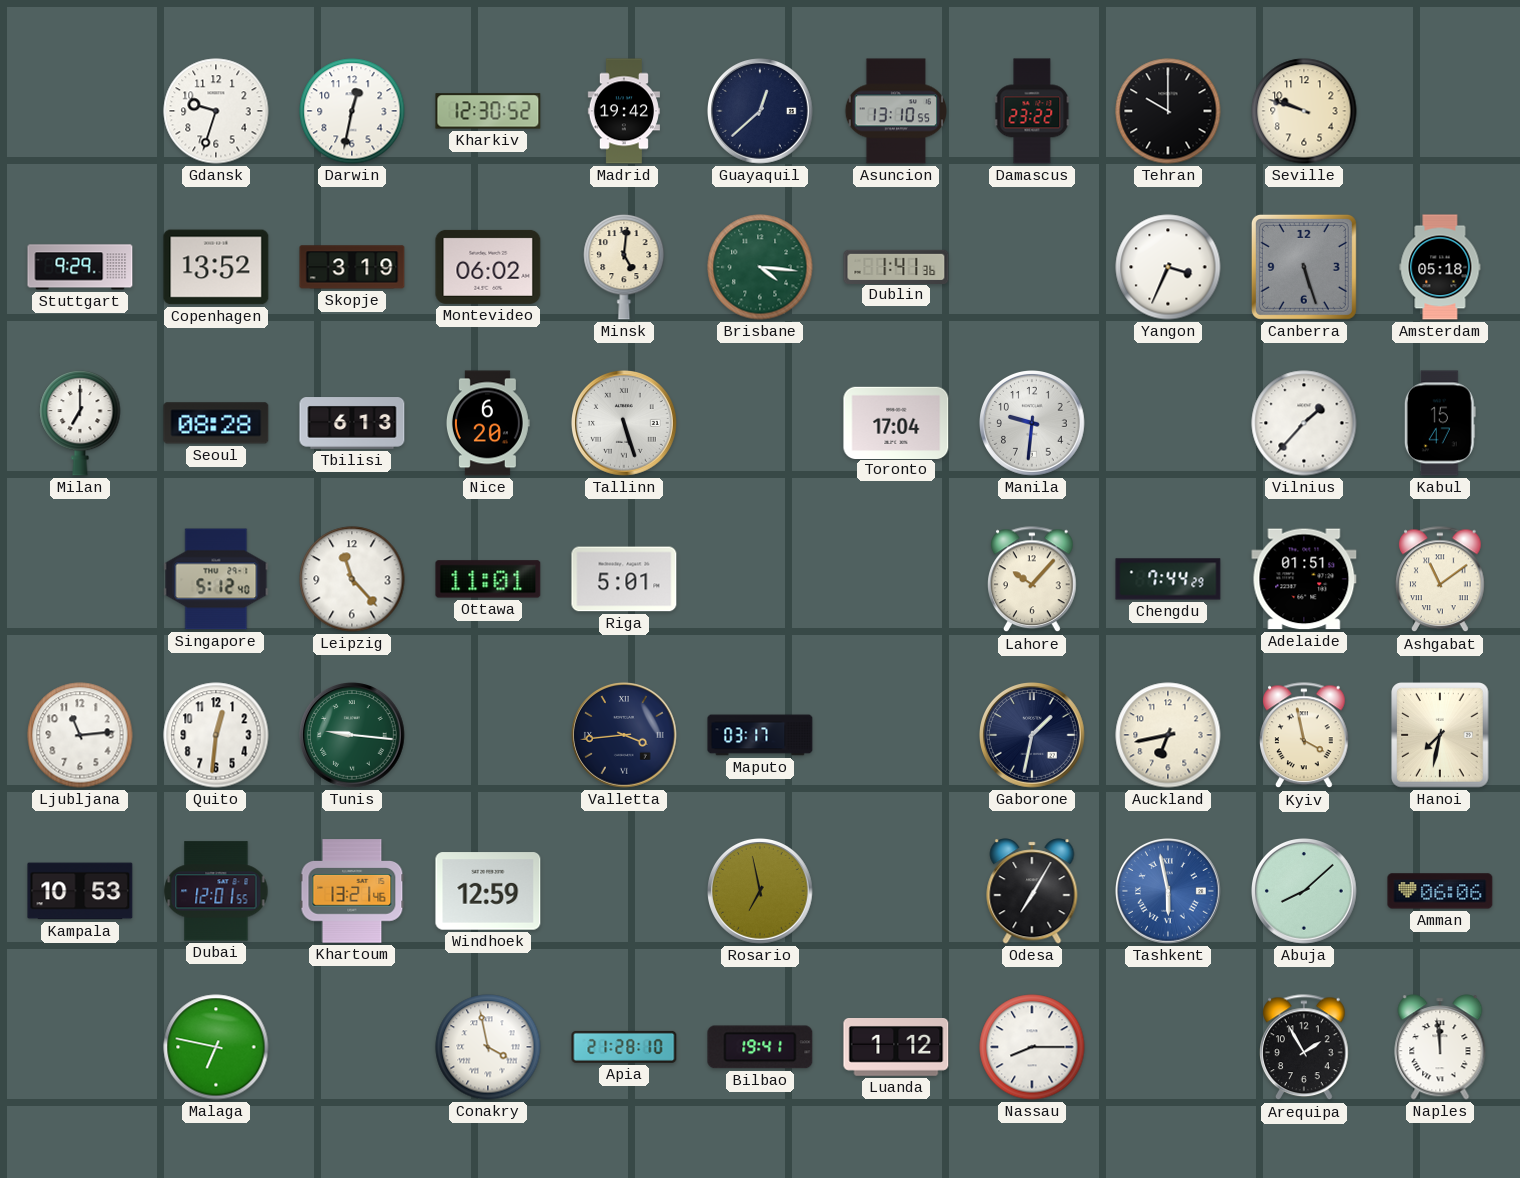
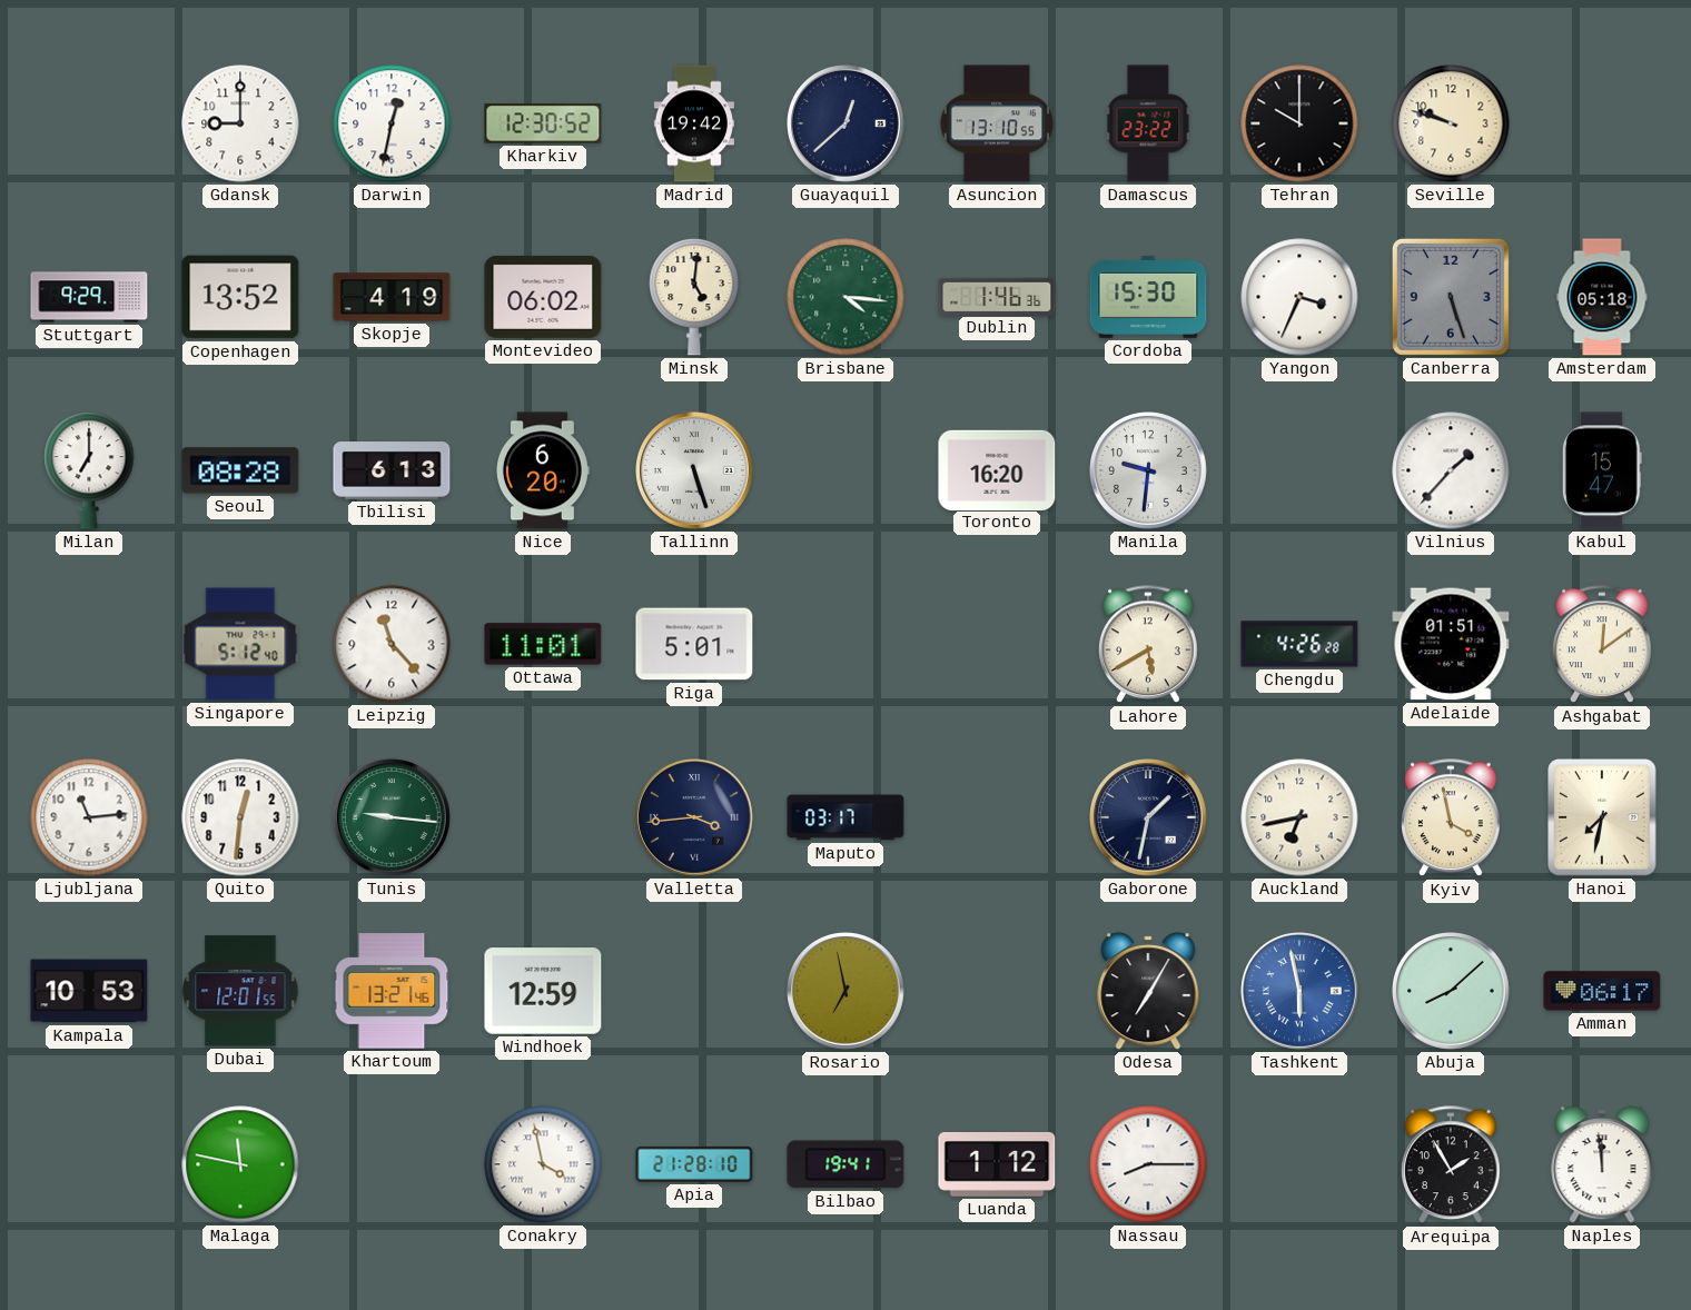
Gdansk: 9:33 -> 9:00
Skopje: 3:19 -> 4:19
Dublin: 1:41 -> 1:46
Cordoba: none -> 15:30
Toronto: 17:04 -> 16:20
Lahore: 10:07 -> 5:40
Chengdu: 7:44 -> 4:26
Ashgabat: 11:09 -> 12:09
Amman: 06:06 -> 06:17
Malaga: 6:47 -> 11:47
